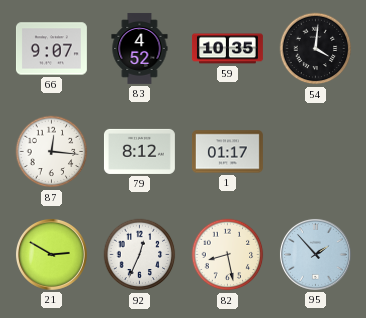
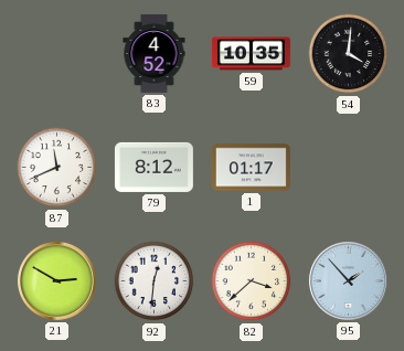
66: 9:07 -> none
87: 12:16 -> 11:41
92: 12:34 -> 12:31
82: 8:28 -> 3:38
